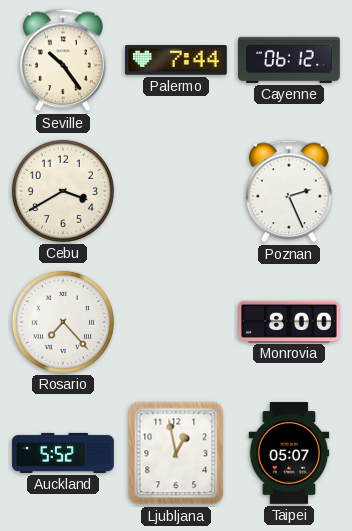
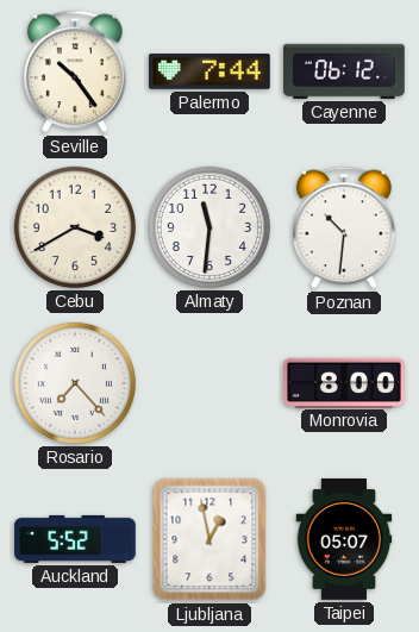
Almaty: none -> 11:31
Poznan: 2:26 -> 10:31
